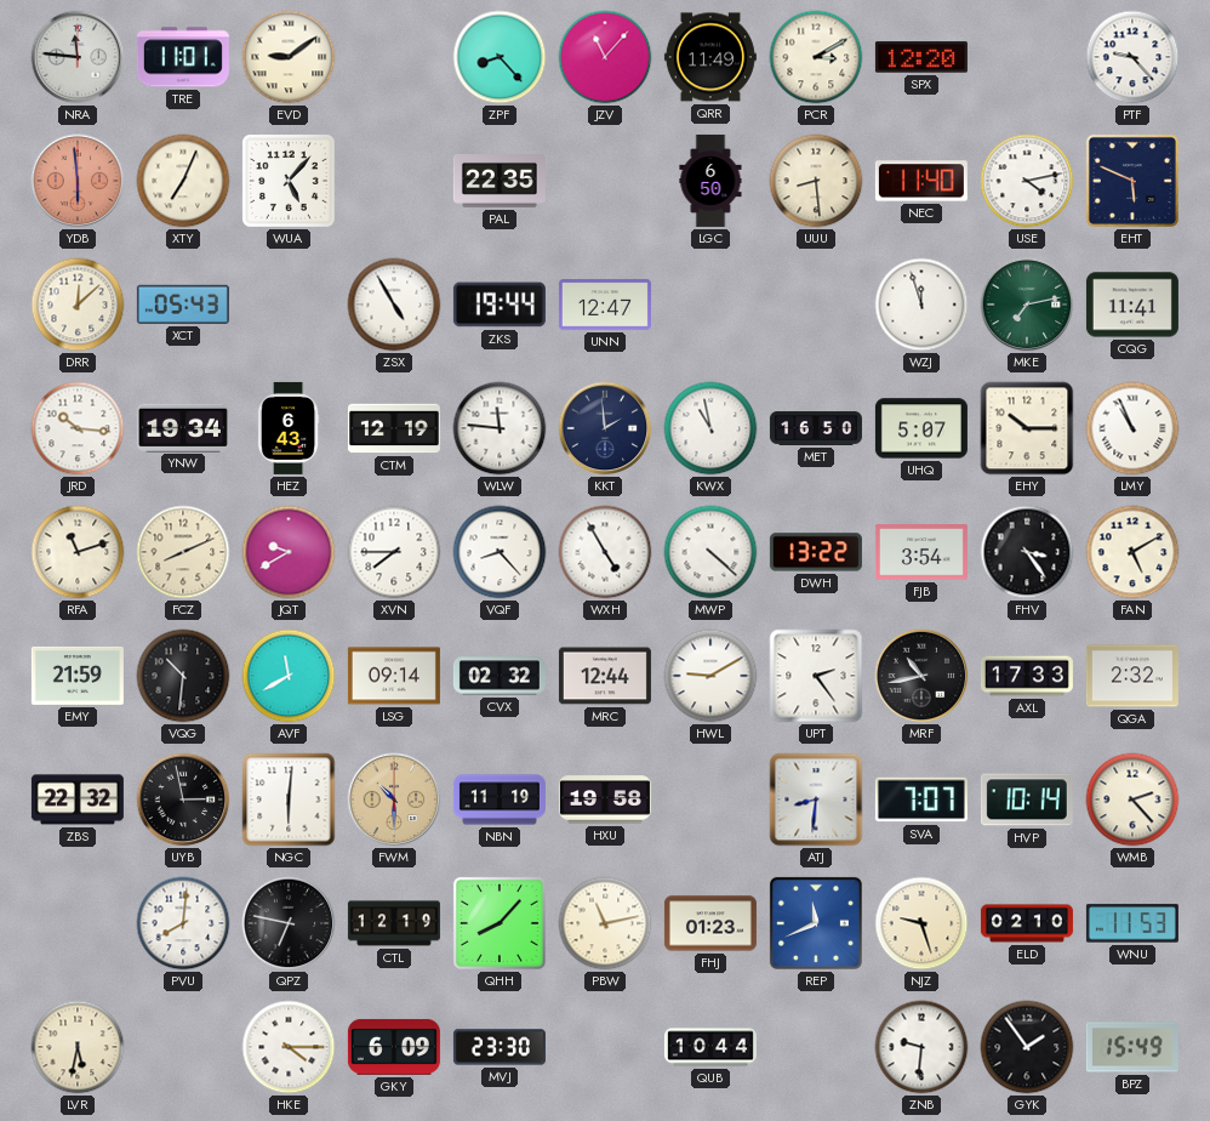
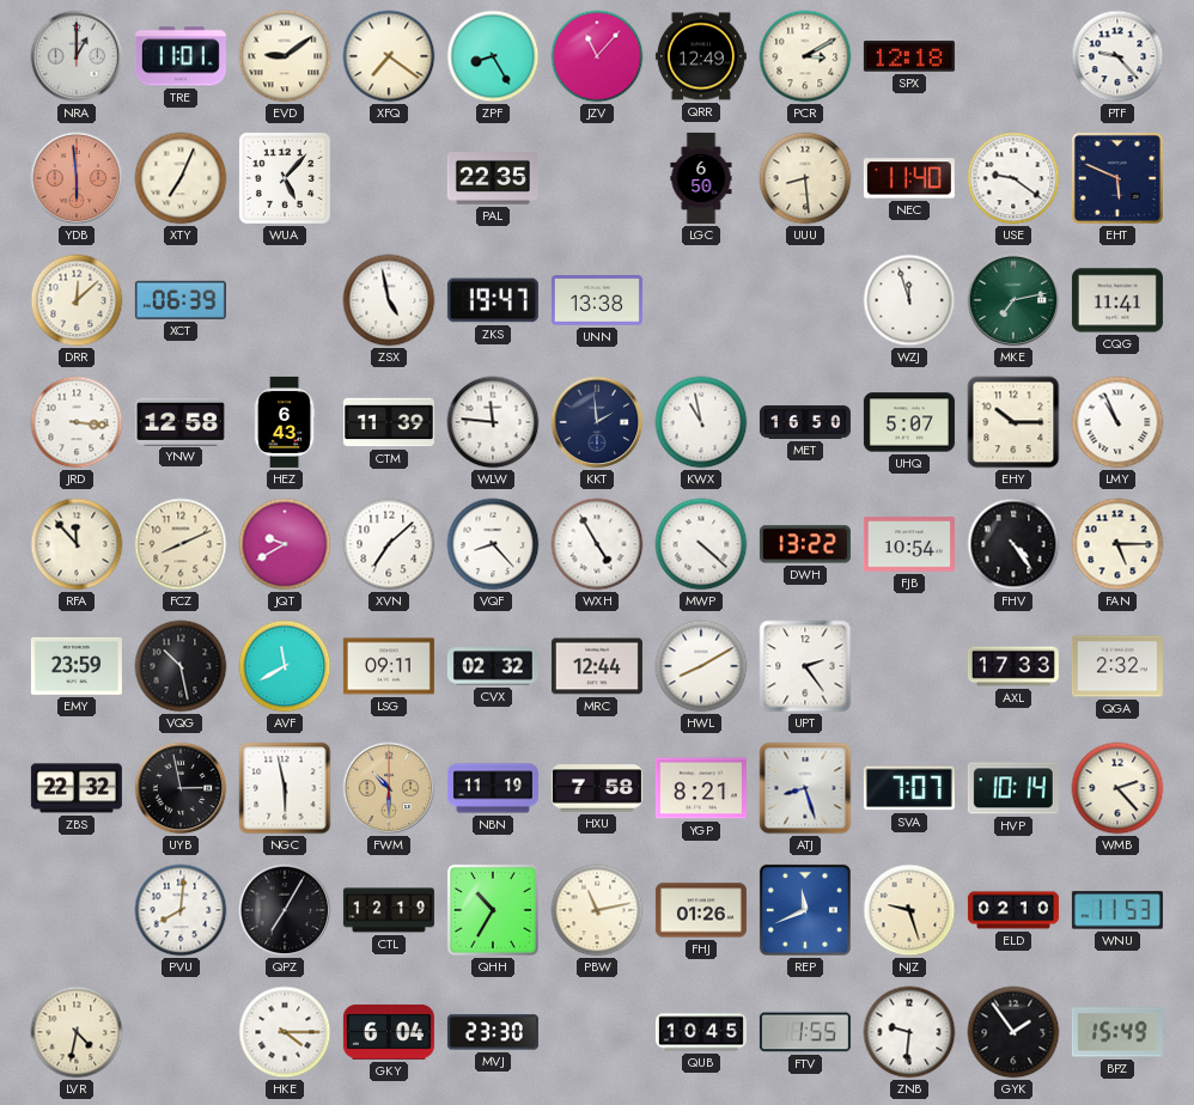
NRA: 11:46 -> 1:00
XFQ: none -> 7:21
ZPF: 8:23 -> 8:25
QRR: 11:49 -> 12:49
SPX: 12:20 -> 12:18
USE: 4:13 -> 9:21
XCT: 05:43 -> 06:39
ZSX: 4:55 -> 4:58
ZKS: 19:44 -> 19:47
UNN: 12:47 -> 13:38
JRD: 10:16 -> 3:16
YNW: 19:34 -> 12:58
CTM: 12:19 -> 11:39
RFA: 11:12 -> 11:53
XVN: 7:45 -> 7:08
FJB: 3:54 -> 10:54
FHV: 3:24 -> 4:24
FAN: 5:10 -> 5:15
EMY: 21:59 -> 23:59
VQG: 10:31 -> 10:28
LSG: 09:14 -> 09:11
HWL: 9:10 -> 8:10
MRF: 10:43 -> none
NGC: 6:01 -> 5:58
HXU: 19:58 -> 7:58
YGP: none -> 8:21
ATJ: 8:31 -> 8:27
QPZ: 6:47 -> 7:05
QHH: 8:07 -> 10:35
FHJ: 01:23 -> 01:26
LVR: 5:32 -> 4:32
GKY: 6:09 -> 6:04
QUB: 10:44 -> 10:45
FTV: none -> 1:55
